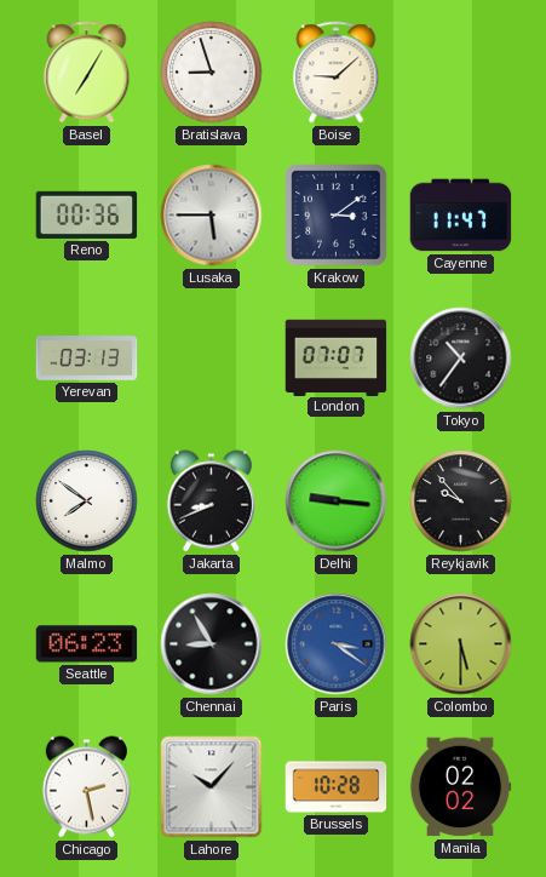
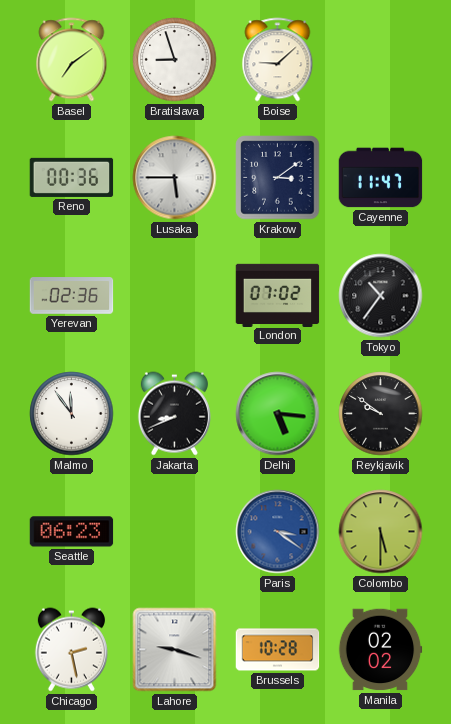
Basel: 7:05 -> 7:09
Yerevan: 03:13 -> 02:36
London: 07:07 -> 07:02
Malmo: 7:51 -> 11:54
Delhi: 9:16 -> 5:16
Reykjavik: 9:53 -> 9:51
Chennai: 8:55 -> none
Lahore: 10:07 -> 9:18
